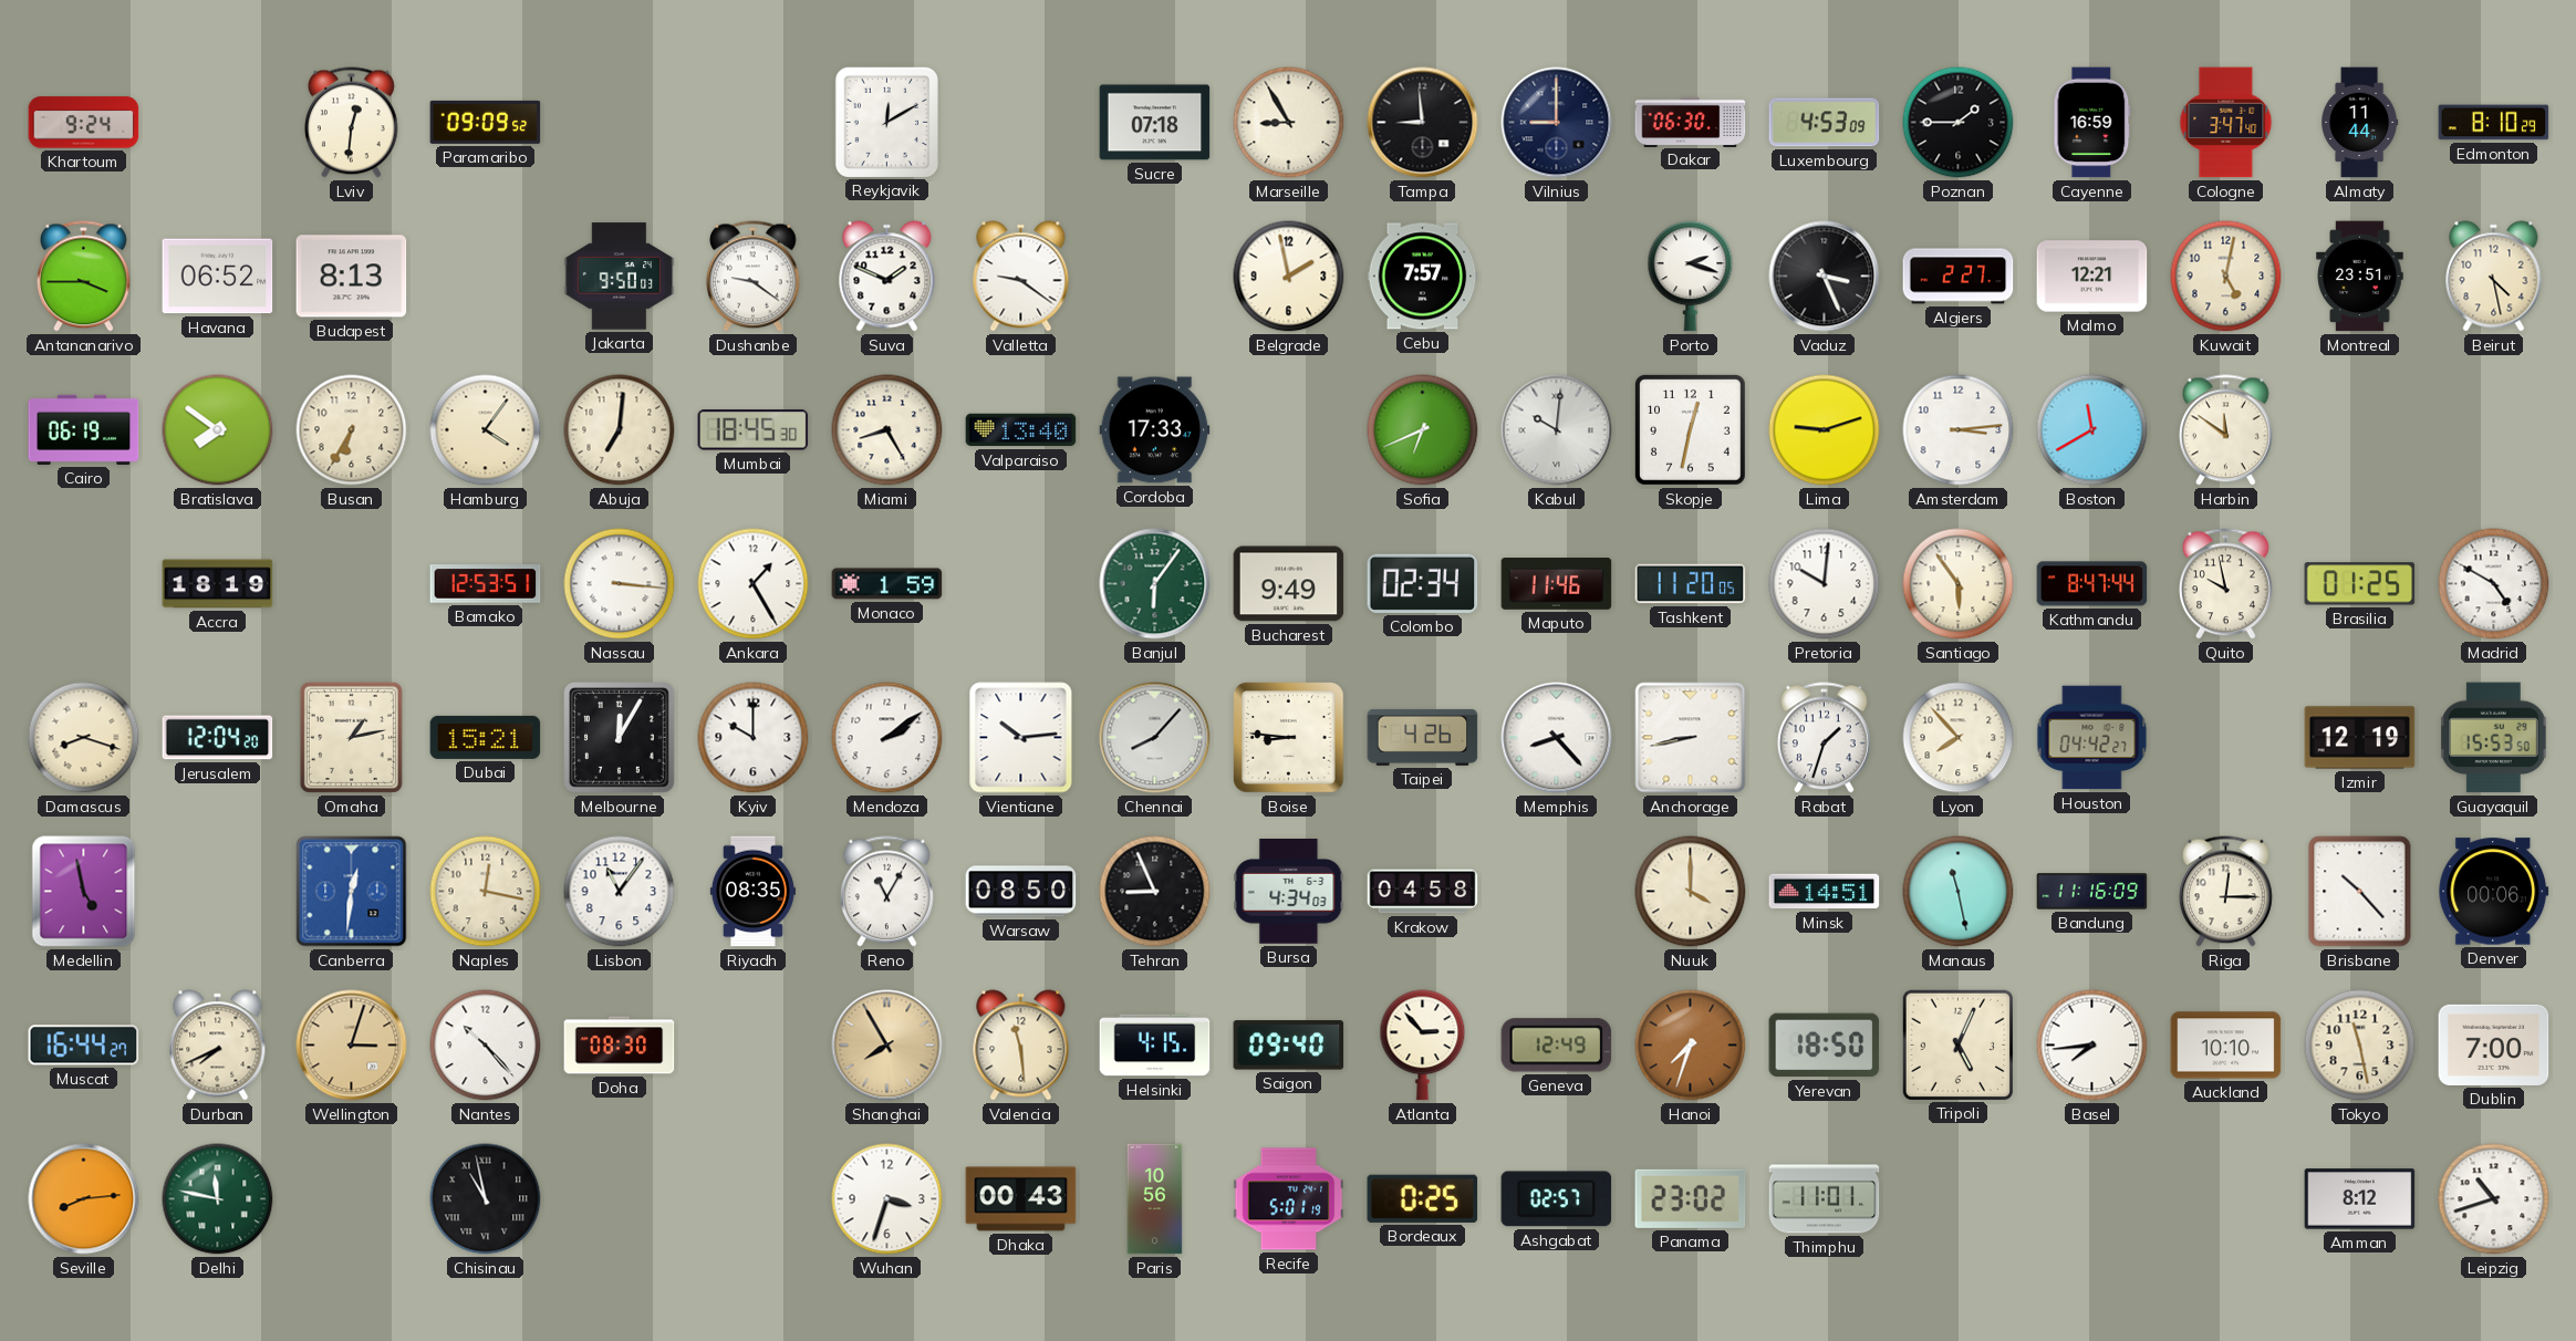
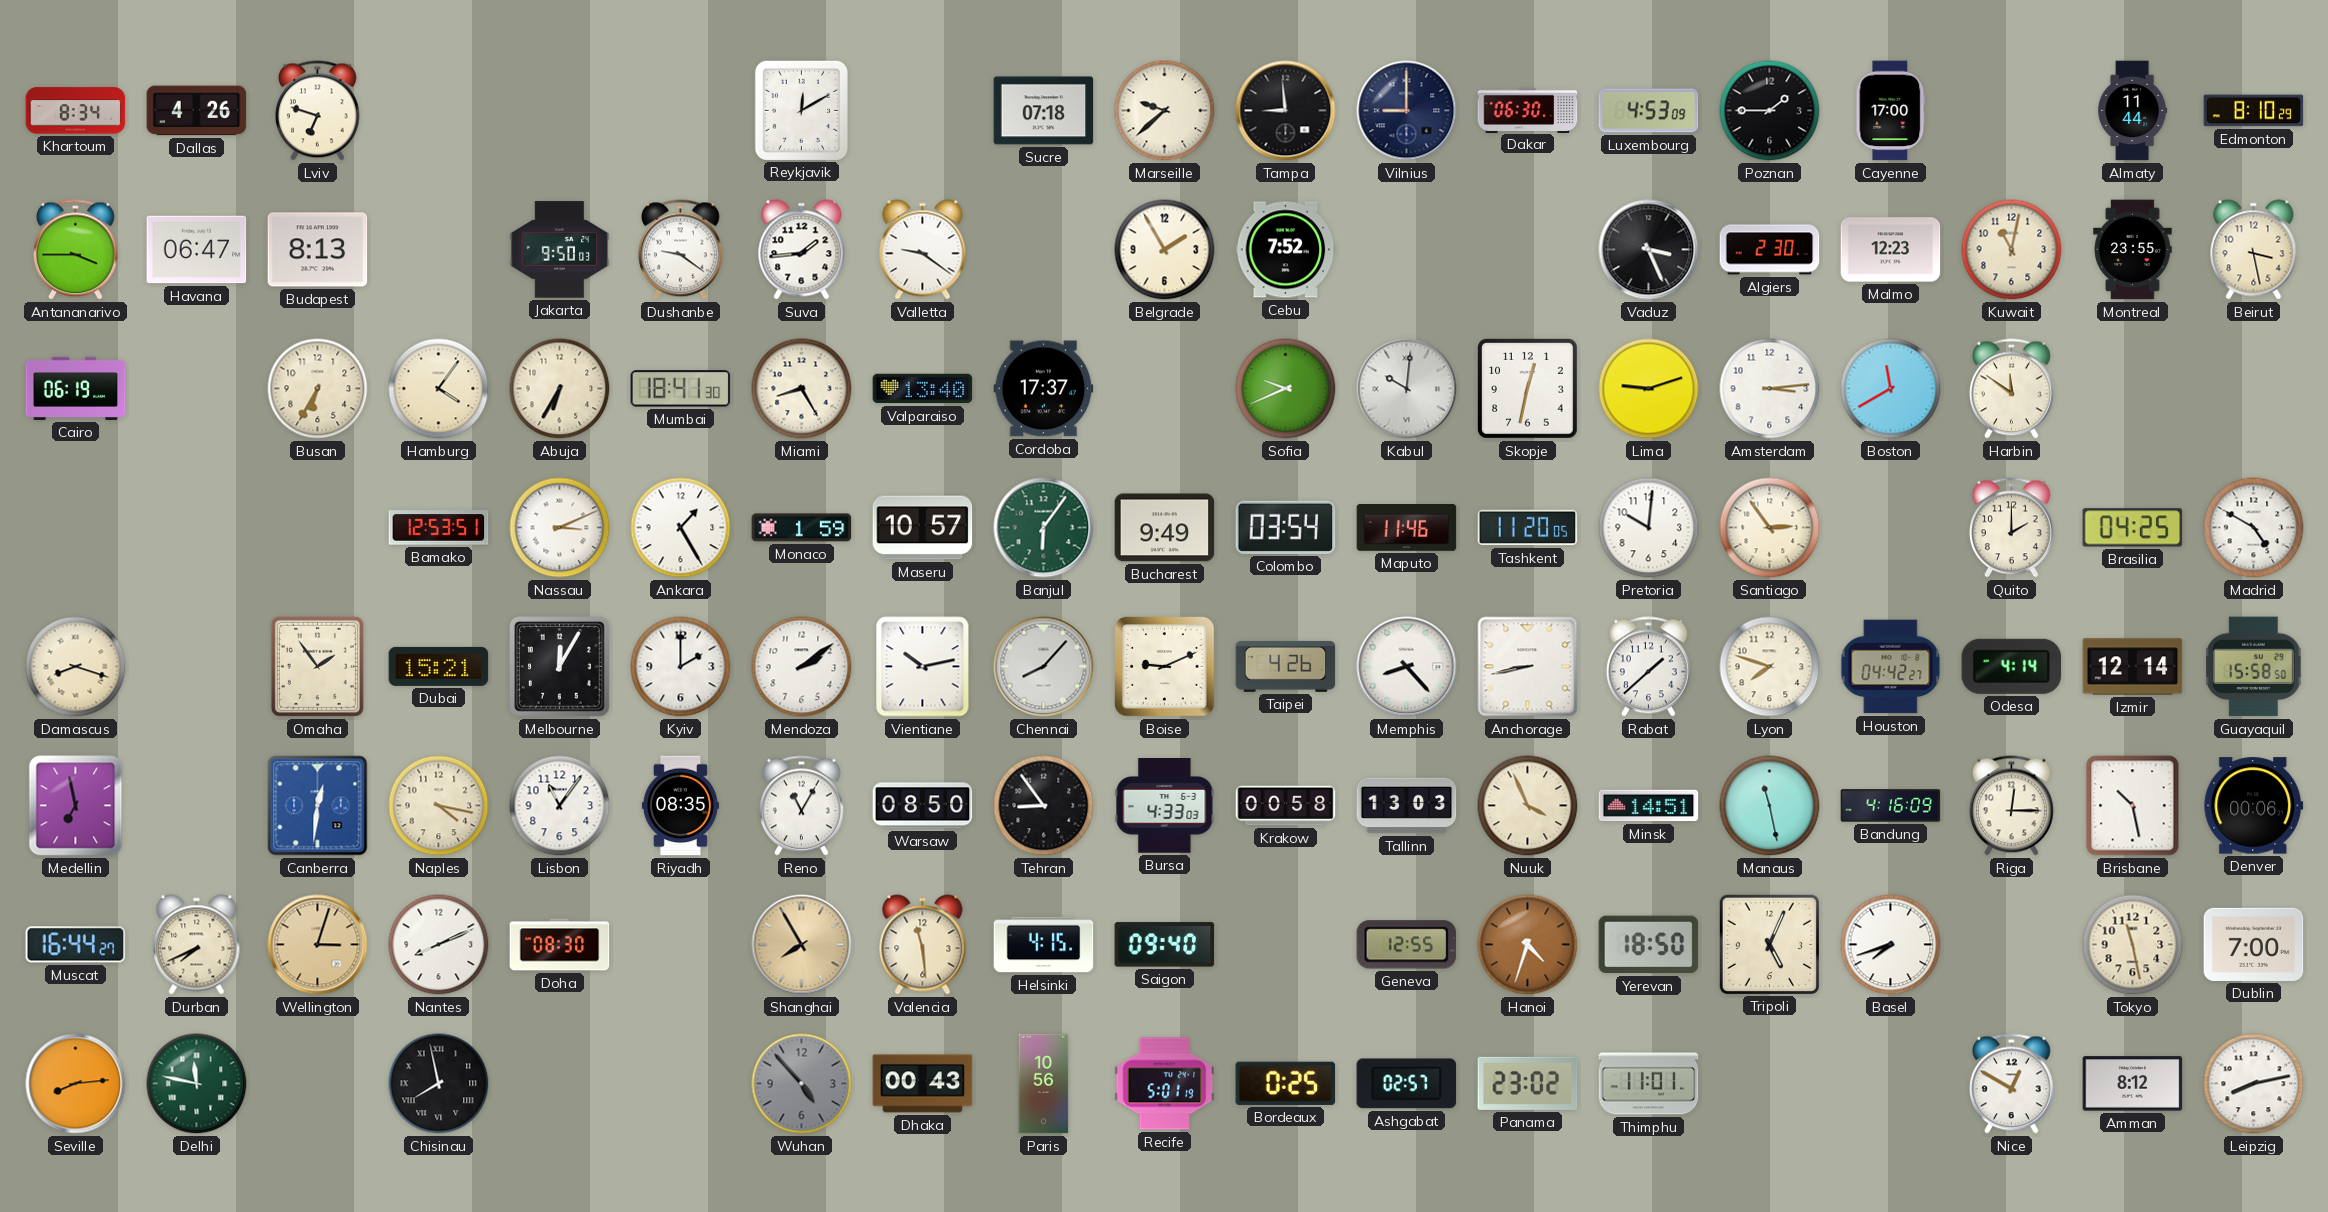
Khartoum: 9:24 -> 8:34
Dallas: none -> 4:26
Lviv: 12:31 -> 6:48
Paramaribo: 09:09 -> none
Marseille: 8:55 -> 9:38
Cayenne: 16:59 -> 17:00
Cologne: 3:47 -> none
Havana: 06:52 -> 06:47
Suva: 1:49 -> 1:44
Belgrade: 1:58 -> 1:55
Cebu: 7:57 -> 7:52
Porto: 2:18 -> none
Algiers: 2:27 -> 2:30
Malmo: 12:21 -> 12:23
Kuwait: 5:02 -> 11:02
Montreal: 23:51 -> 23:55
Beirut: 4:28 -> 3:28
Bratislava: 7:51 -> none
Abuja: 7:01 -> 6:35
Mumbai: 18:45 -> 18:41
Cordoba: 17:33 -> 17:37
Sofia: 6:41 -> 9:41
Accra: 18:19 -> none
Nassau: 3:16 -> 3:11
Maseru: none -> 10:57
Colombo: 02:34 -> 03:54
Santiago: 5:54 -> 2:54
Kathmandu: 8:47 -> none
Quito: 9:58 -> 2:00
Brasilia: 01:25 -> 04:25
Jerusalem: 12:04 -> none
Omaha: 1:13 -> 1:54
Kyiv: 10:00 -> 2:00
Vientiane: 10:14 -> 10:13
Boise: 8:46 -> 9:11
Rabat: 1:33 -> 1:38
Lyon: 7:53 -> 7:48
Odesa: none -> 4:14
Izmir: 12:19 -> 12:14
Guayaquil: 15:53 -> 15:58
Medellin: 4:58 -> 6:58
Naples: 12:17 -> 4:17
Tehran: 8:56 -> 8:54
Bursa: 4:34 -> 4:33
Krakow: 04:58 -> 00:58
Tallinn: none -> 13:03
Nuuk: 4:00 -> 3:56
Bandung: 11:16 -> 4:16
Brisbane: 10:23 -> 10:28
Nantes: 10:23 -> 8:11
Atlanta: 2:53 -> none
Geneva: 12:49 -> 12:55
Hanoi: 7:33 -> 4:33
Basel: 7:44 -> 7:42
Auckland: 10:10 -> none
Chisinau: 10:58 -> 7:58
Wuhan: 3:33 -> 4:53
Wuhan dial: white -> grey
Nice: none -> 12:50
Leipzig: 10:42 -> 8:13
